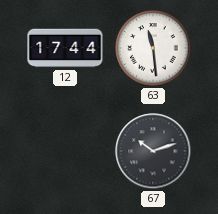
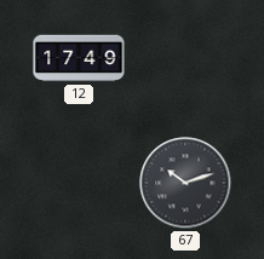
12: 17:44 -> 17:49
63: 11:29 -> none
